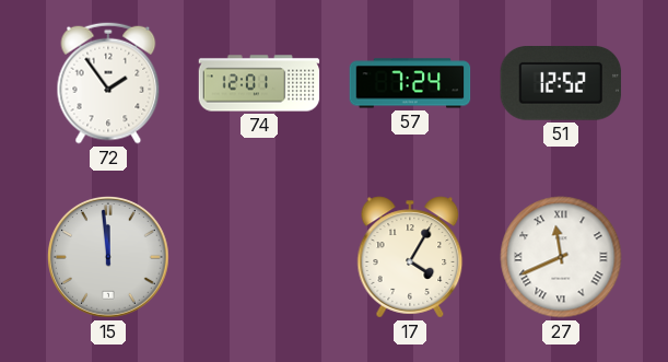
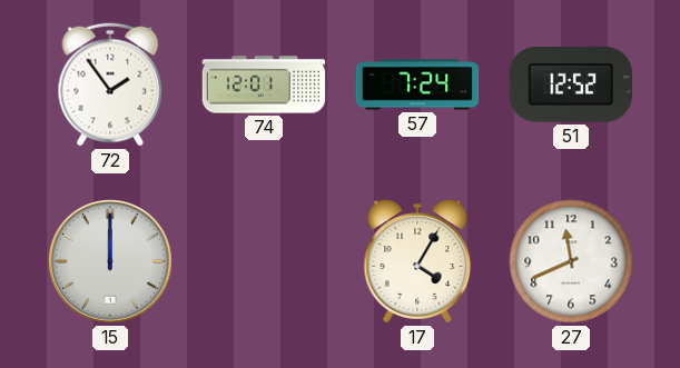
15: 11:59 -> 12:00
27 numerals: Roman -> Arabic
